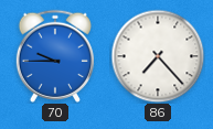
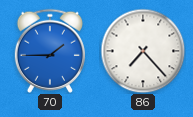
70: 9:45 -> 1:45
